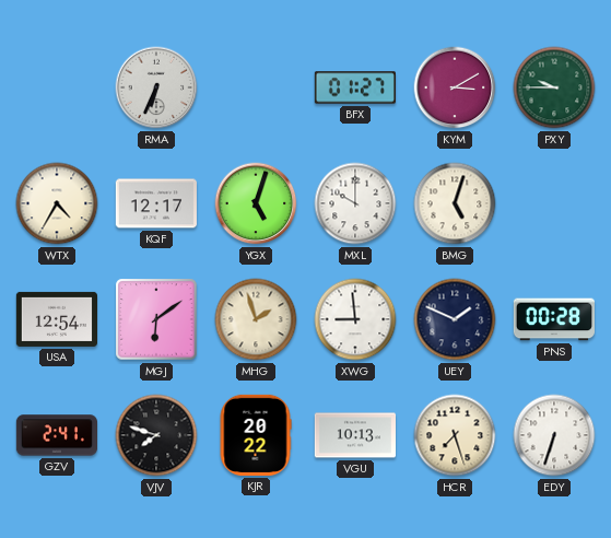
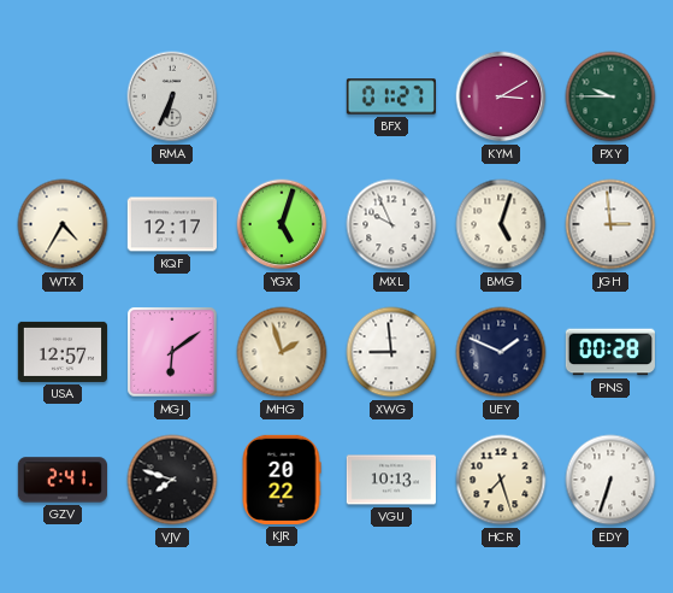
MXL: 10:00 -> 9:56
JGH: none -> 2:59
USA: 12:54 -> 12:57
